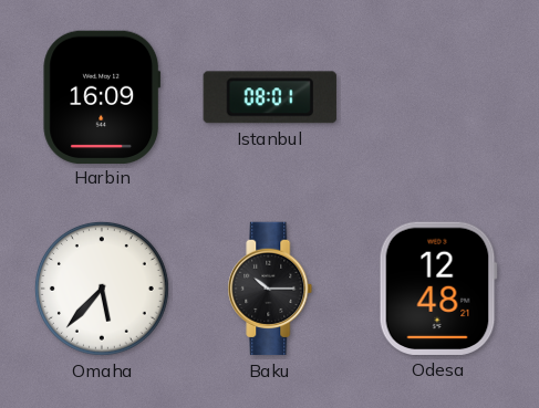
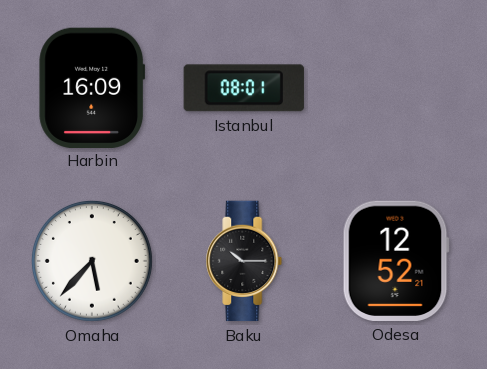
Odesa: 12:48 -> 12:52
